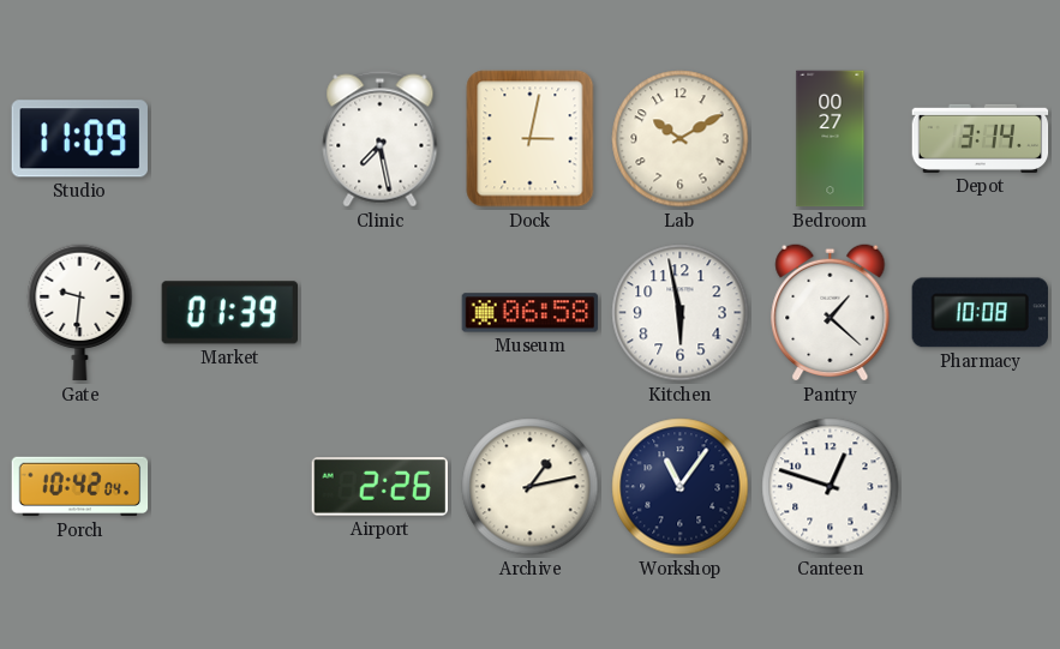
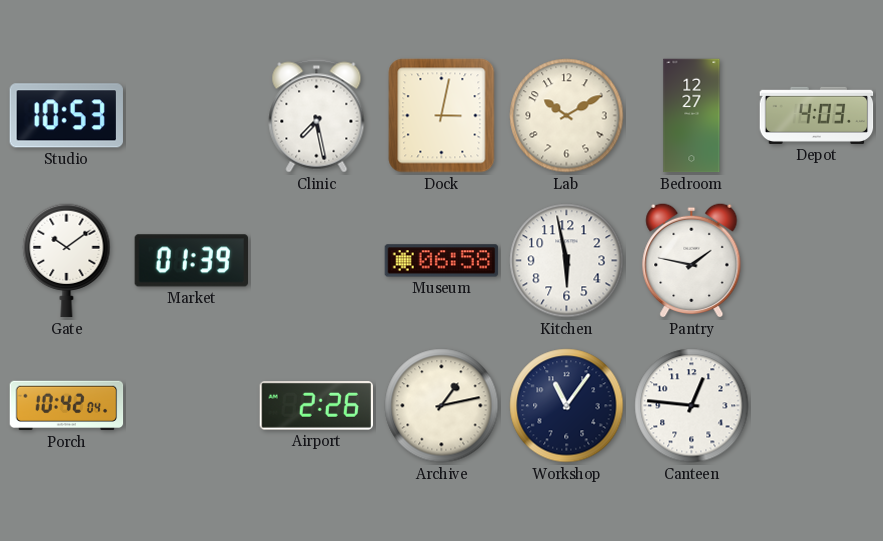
Studio: 11:09 -> 10:53
Bedroom: 00:27 -> 12:27
Depot: 3:14 -> 4:03
Gate: 9:31 -> 10:09
Pantry: 1:22 -> 1:47
Pharmacy: 10:08 -> none
Canteen: 12:48 -> 12:46
